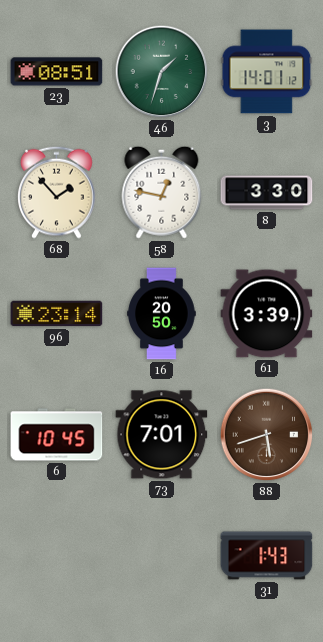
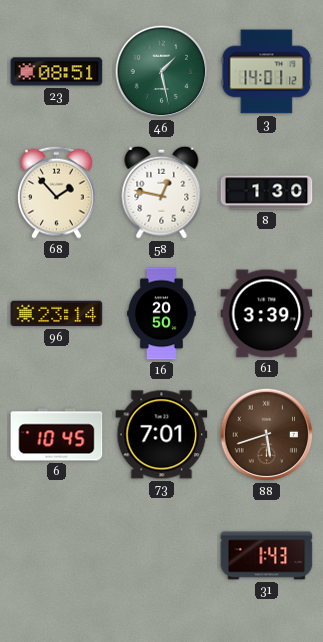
46: 1:33 -> 1:28
8: 3:30 -> 1:30
